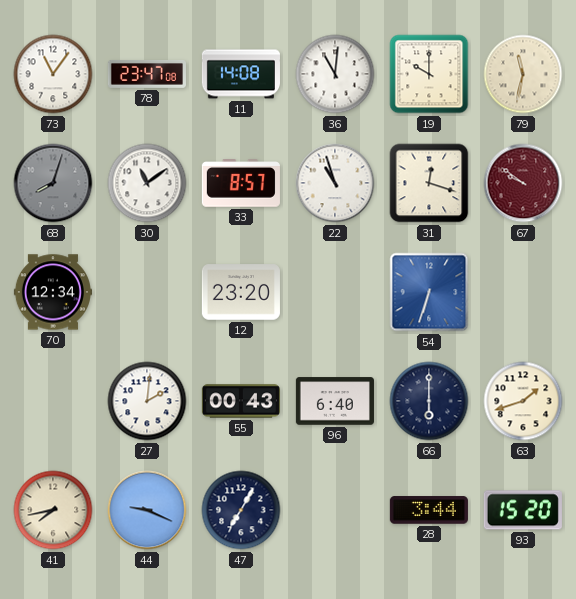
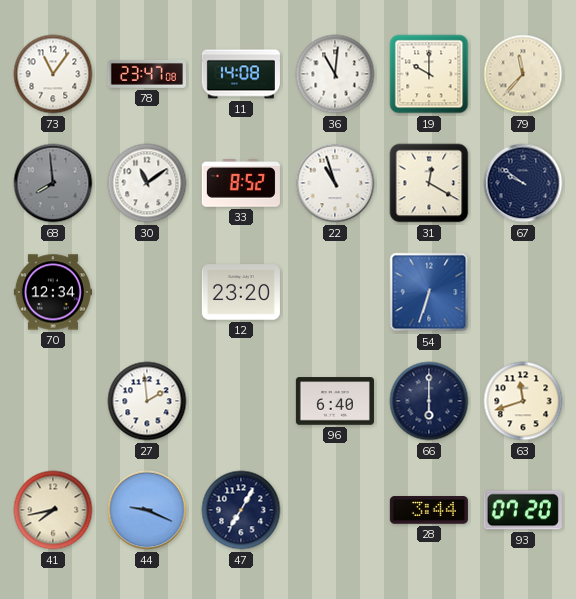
79: 11:32 -> 11:37
68: 8:03 -> 7:59
33: 8:57 -> 8:52
31: 12:18 -> 12:20
67 dial: burgundy -> navy
27: 2:01 -> 1:59
55: 00:43 -> none
63: 1:42 -> 11:42
93: 15:20 -> 07:20
